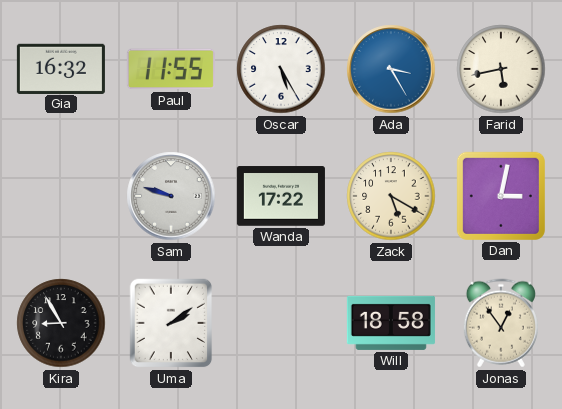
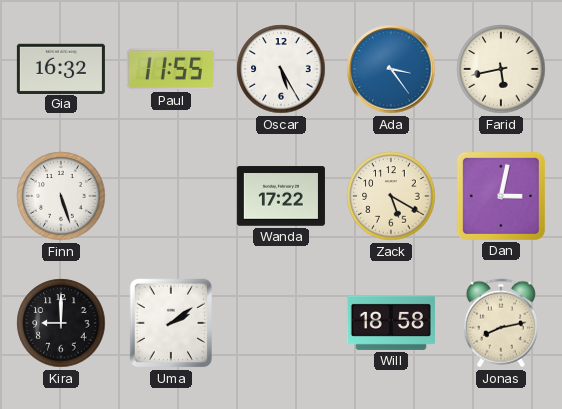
Ada: 3:25 -> 3:24
Finn: none -> 5:27
Sam: 9:48 -> none
Kira: 8:55 -> 9:00
Jonas: 12:54 -> 8:13
